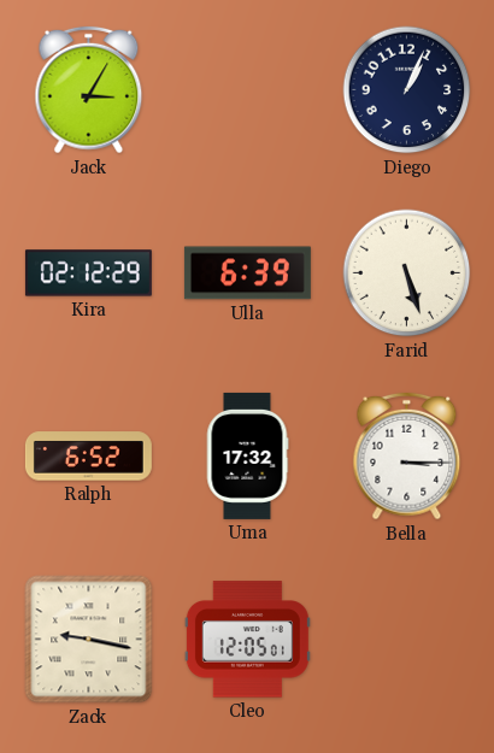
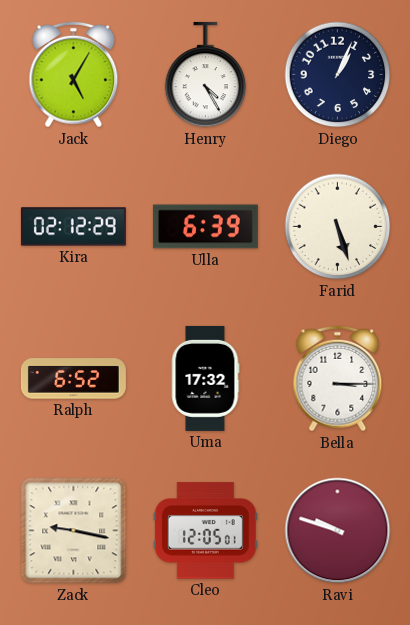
Jack: 3:05 -> 5:05
Henry: none -> 4:25
Ravi: none -> 9:48
